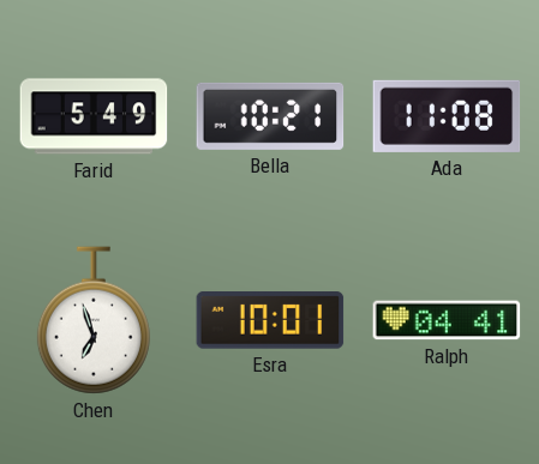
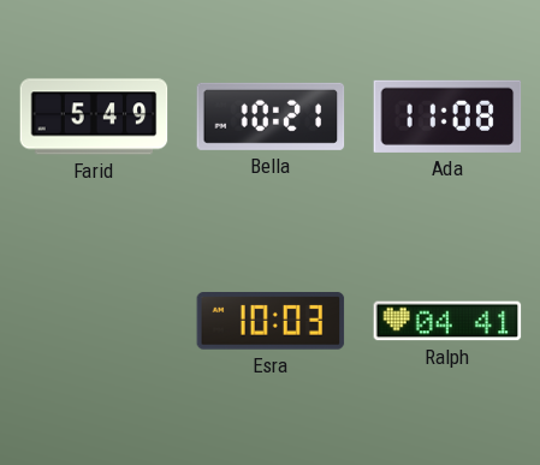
Chen: 6:57 -> none
Esra: 10:01 -> 10:03
